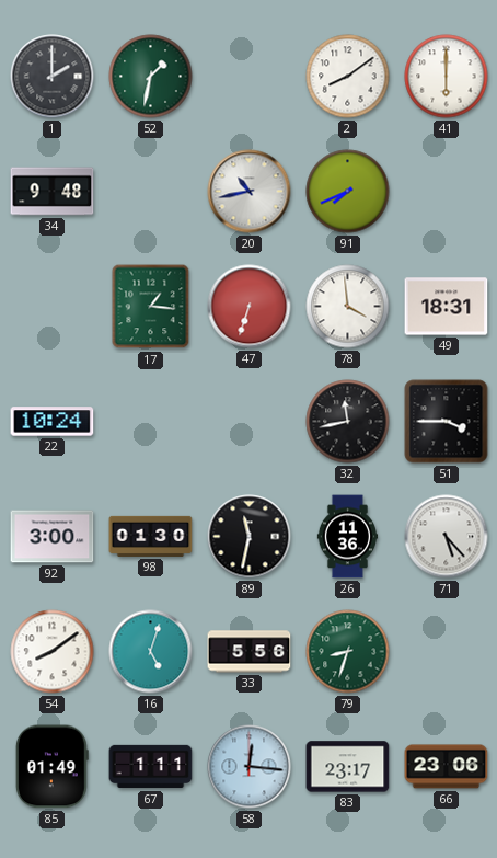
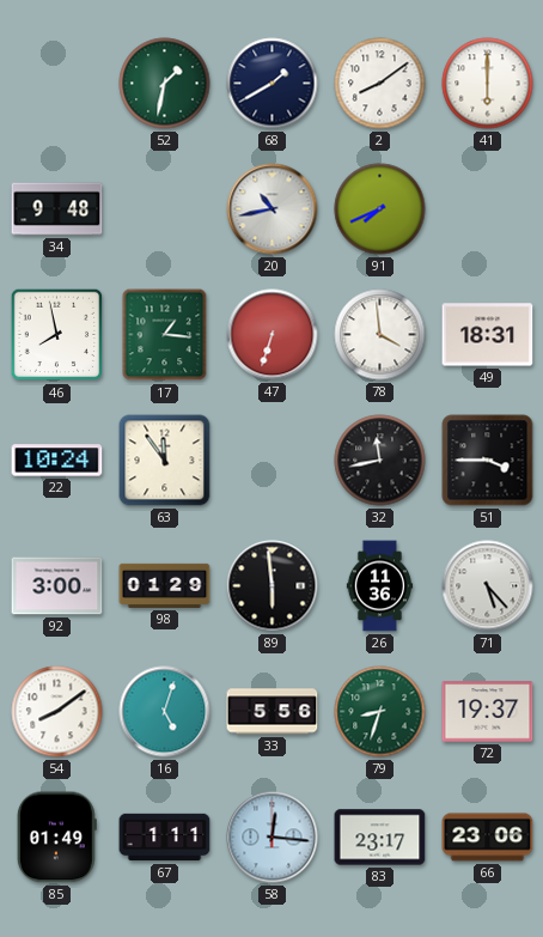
1: 2:00 -> none
68: none -> 1:40
46: none -> 7:58
63: none -> 11:54
98: 01:30 -> 01:29
89: 11:32 -> 5:59
72: none -> 19:37
